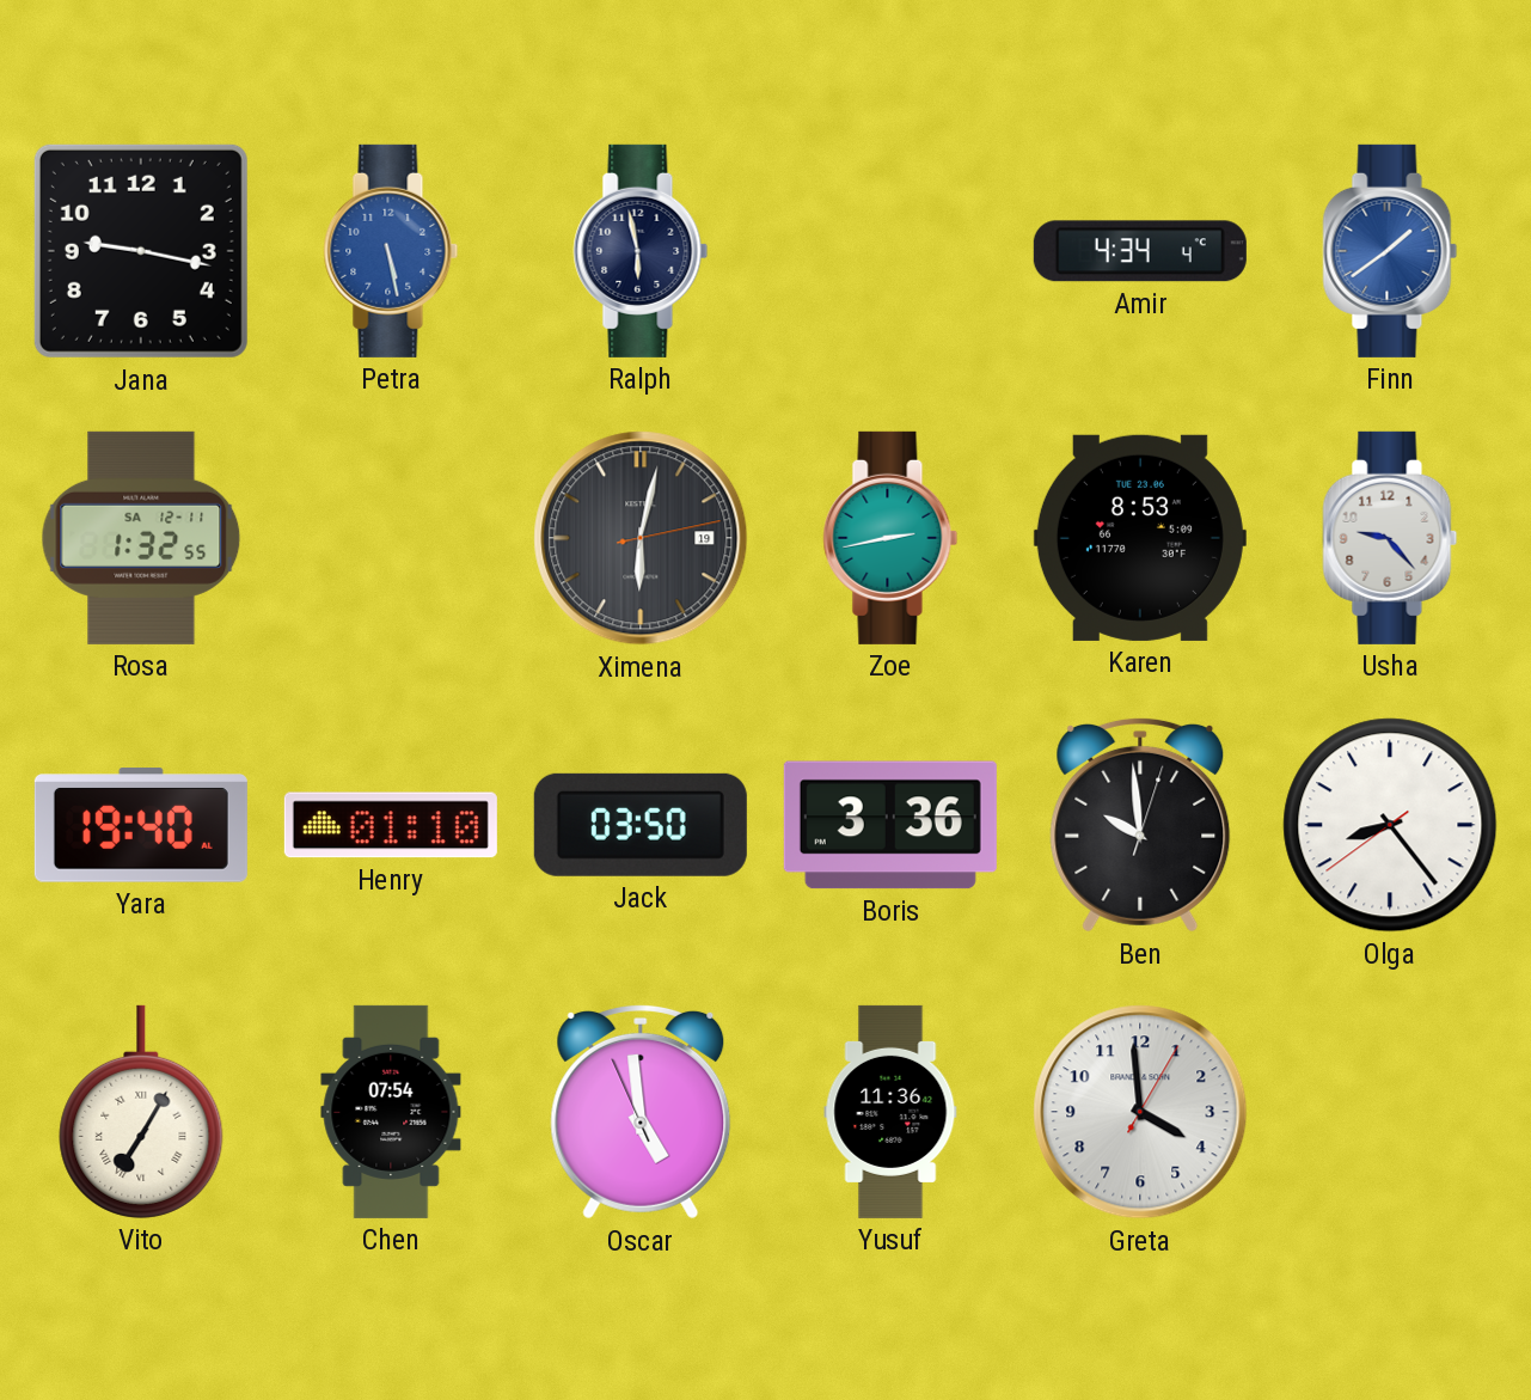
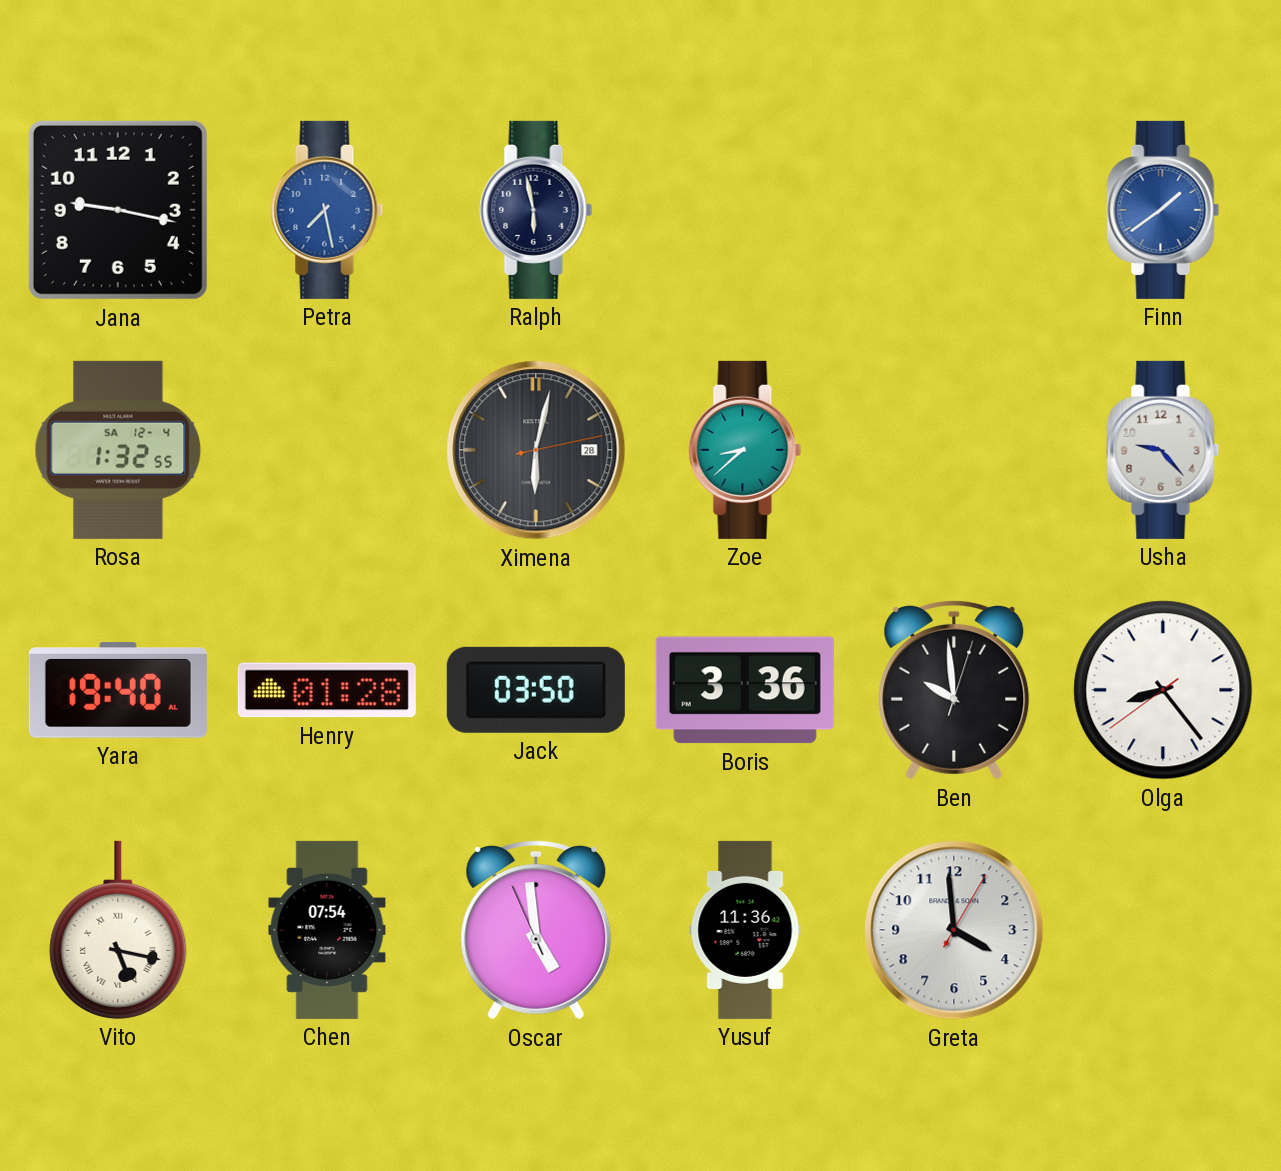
Petra: 5:28 -> 7:28
Amir: 4:34 -> none
Rosa date: SA 12-11 -> SA 12-4
Ximena date: 19 -> 28
Zoe: 2:43 -> 8:38
Karen: 8:53 -> none
Henry: 01:10 -> 01:28
Vito: 7:05 -> 5:17
